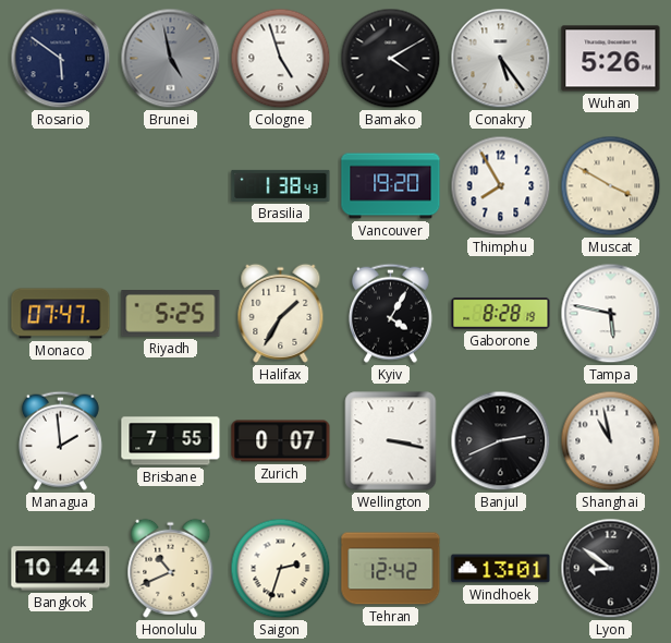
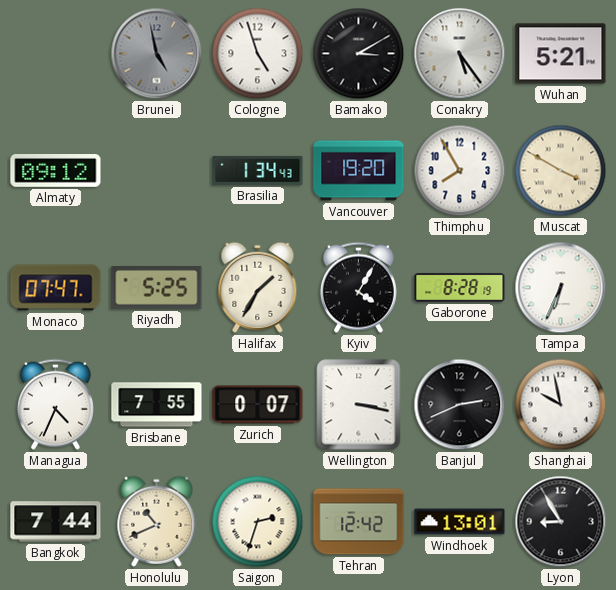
Rosario: 5:51 -> none
Bamako: 4:10 -> 3:10
Wuhan: 5:26 -> 5:21
Almaty: none -> 09:12
Brasilia: 1:38 -> 1:34
Tampa: 5:47 -> 6:34
Managua: 1:59 -> 4:34
Shanghai: 10:58 -> 9:58
Bangkok: 10:44 -> 7:44
Lyon: 8:51 -> 8:55
